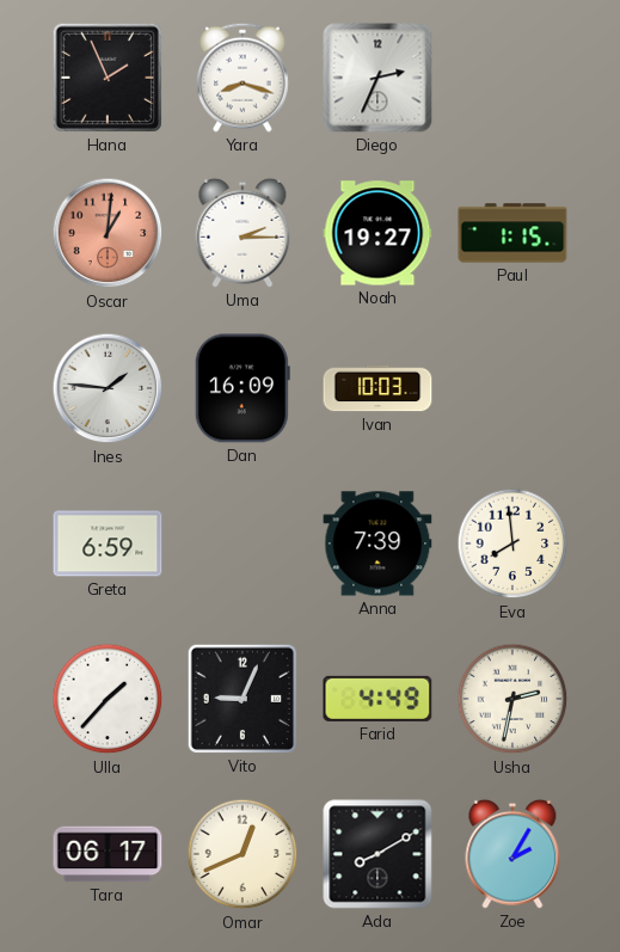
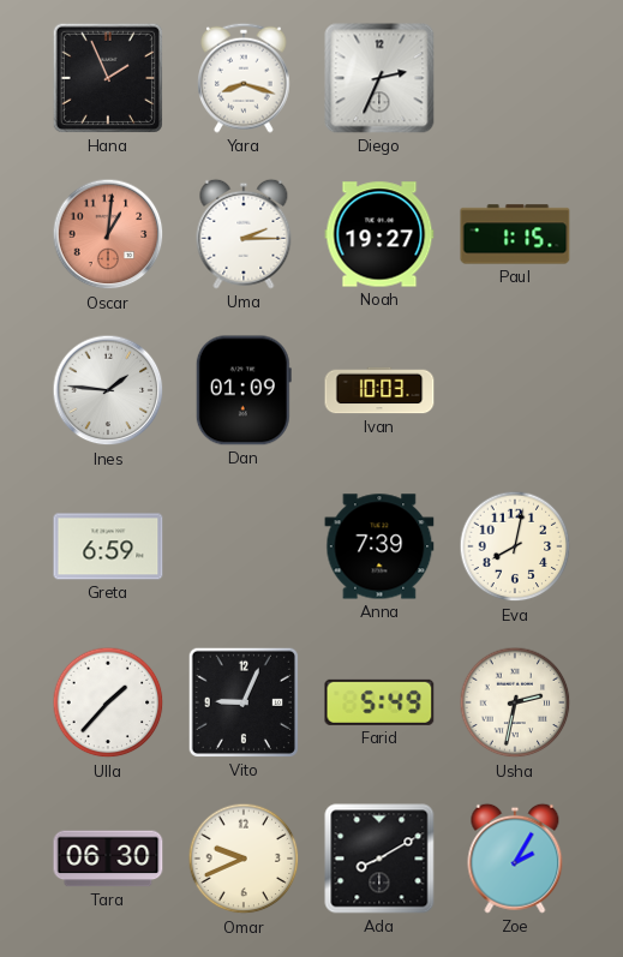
Dan: 16:09 -> 01:09
Eva: 7:59 -> 8:02
Farid: 4:49 -> 5:49
Tara: 06:17 -> 06:30
Omar: 12:41 -> 9:41
